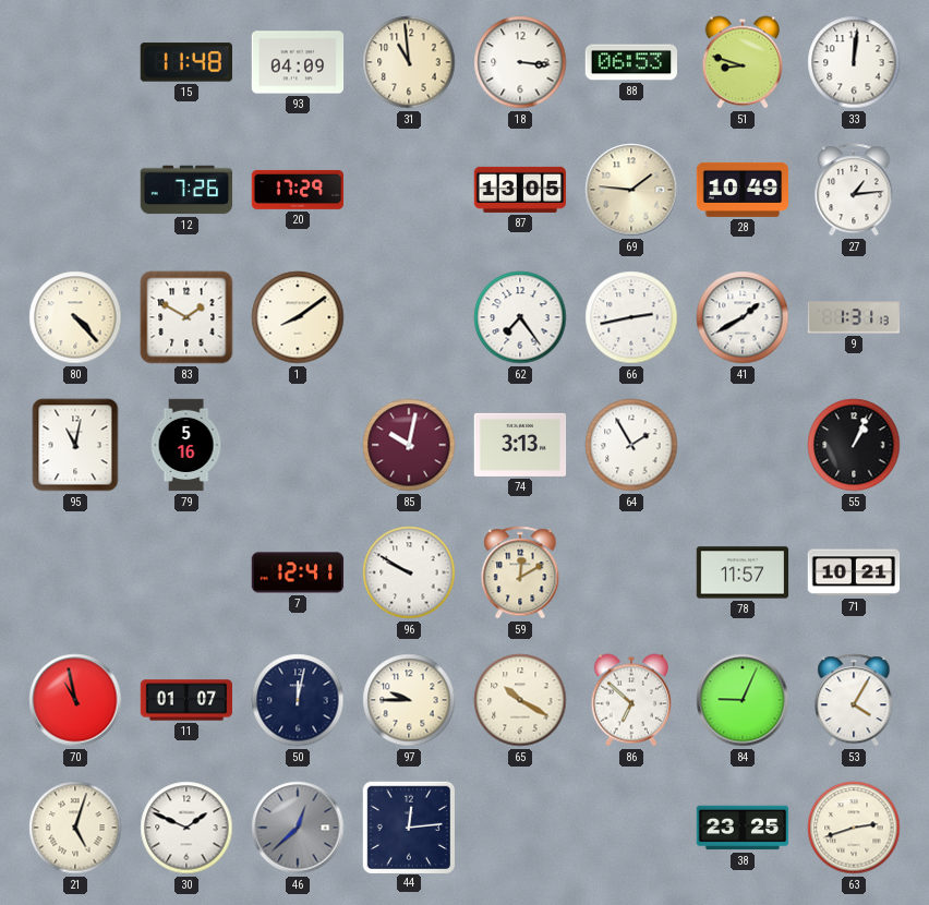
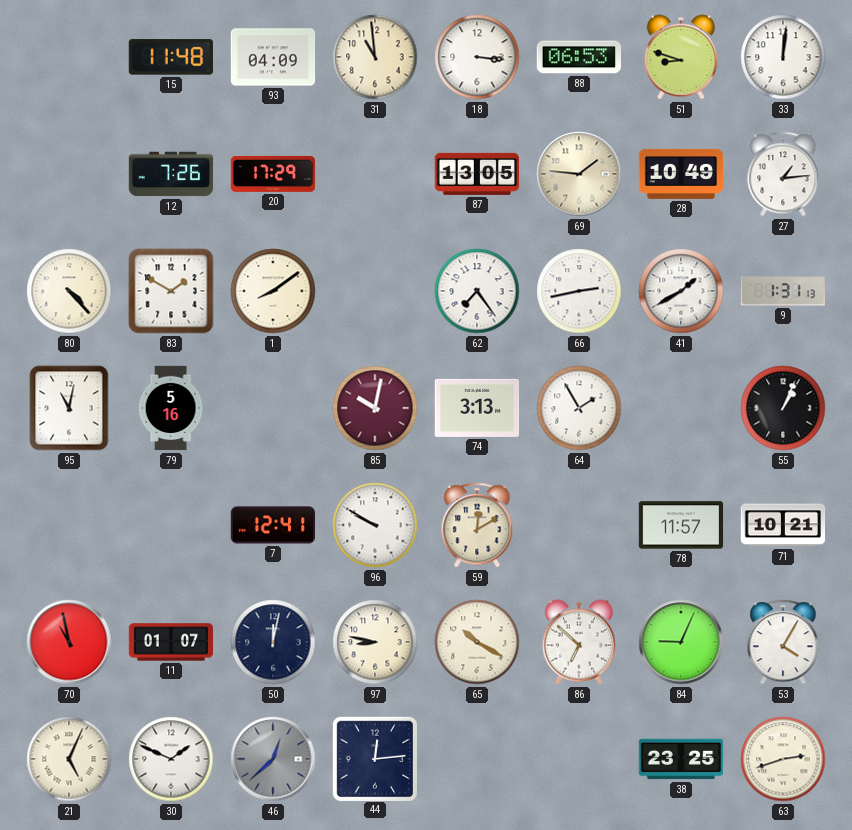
97: 9:45 -> 8:47
21: 5:03 -> 5:04
